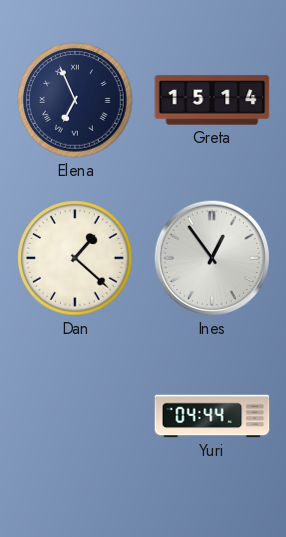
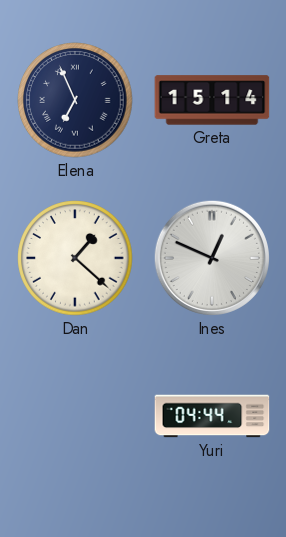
Ines: 12:54 -> 12:49
